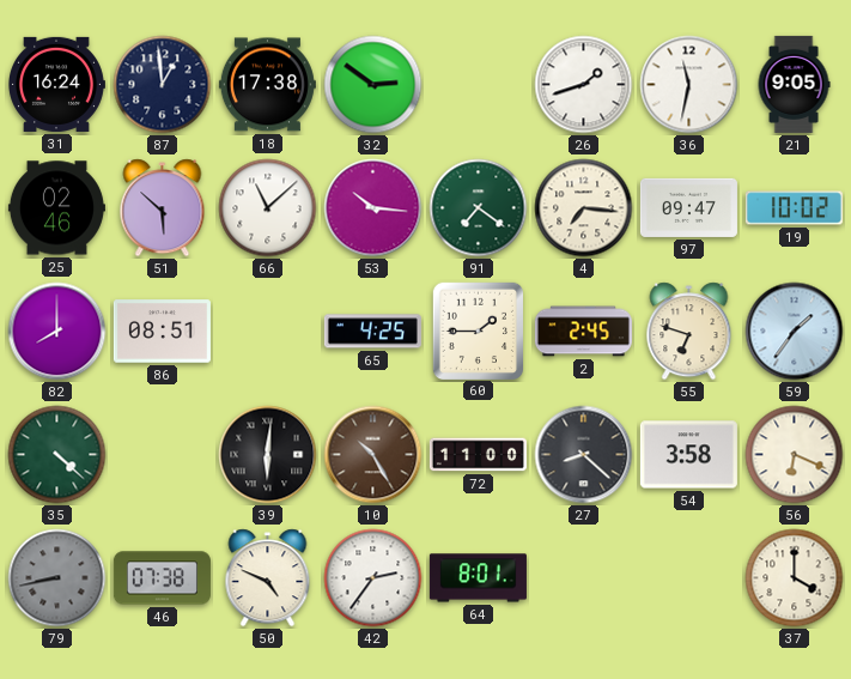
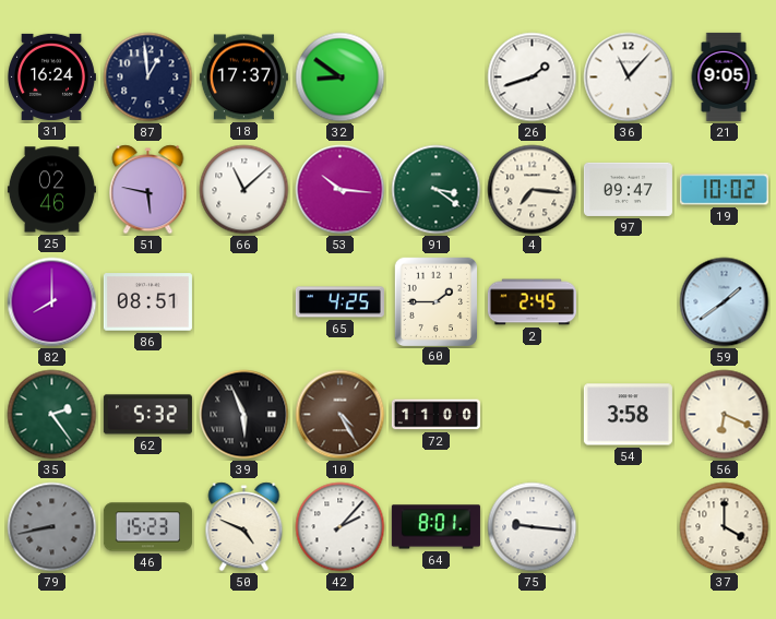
18: 17:38 -> 17:37
32: 2:51 -> 8:51
36: 11:32 -> 11:07
51: 5:52 -> 5:47
91: 7:21 -> 3:21
55: 6:48 -> none
59: 1:36 -> 1:39
35: 4:22 -> 2:24
62: none -> 5:32
39: 6:01 -> 5:56
10: 10:25 -> 4:25
27: 8:22 -> none
46: 07:38 -> 15:23
42: 2:36 -> 2:07
75: none -> 9:16
